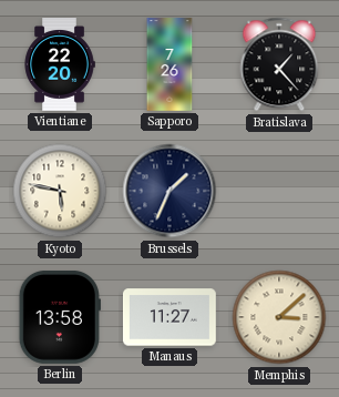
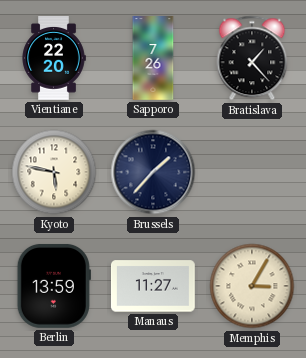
Brussels: 1:34 -> 1:37
Berlin: 13:58 -> 13:59
Memphis: 3:08 -> 3:05
